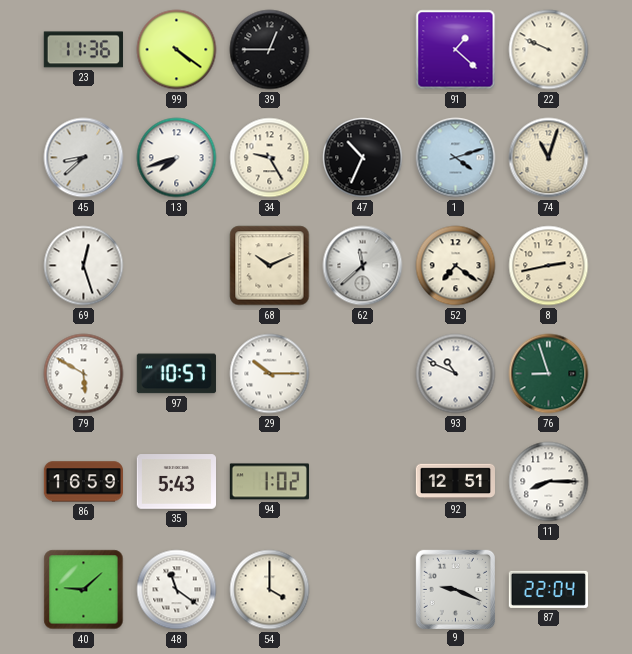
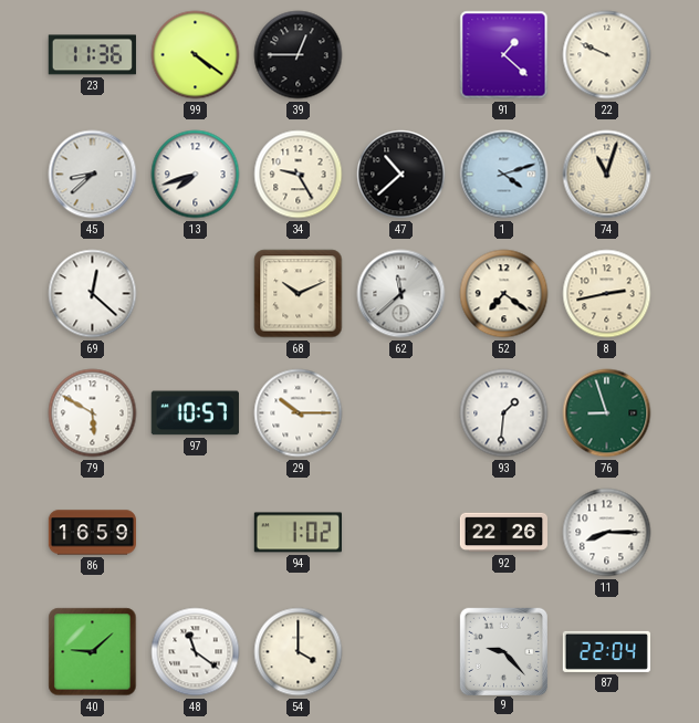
47: 10:34 -> 10:38
69: 12:27 -> 12:22
93: 10:49 -> 1:31
35: 5:43 -> none
92: 12:51 -> 22:26
9: 9:19 -> 9:23
